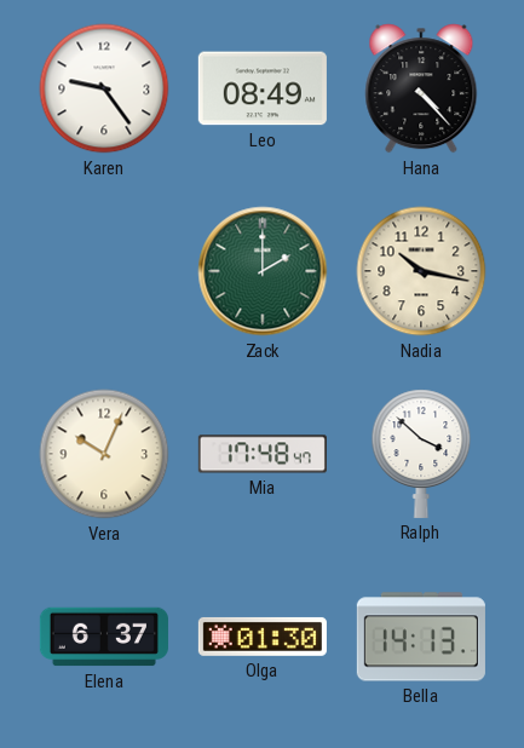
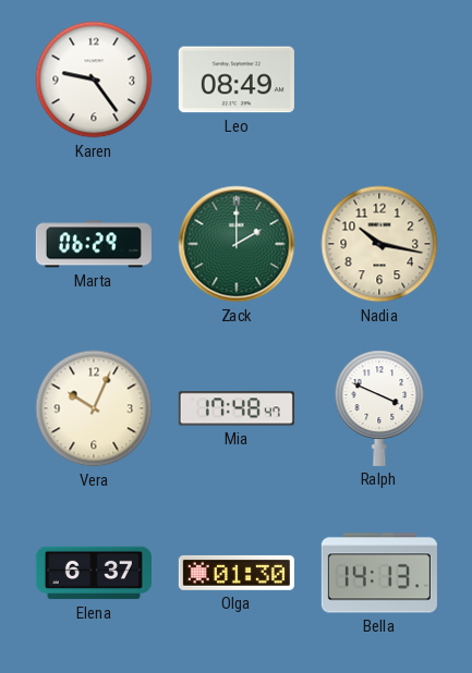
Hana: 4:23 -> none
Marta: none -> 06:29
Ralph: 3:52 -> 3:49
